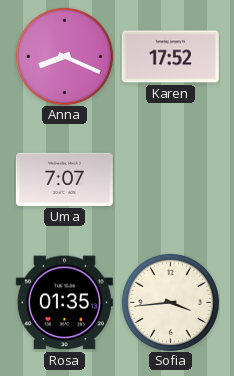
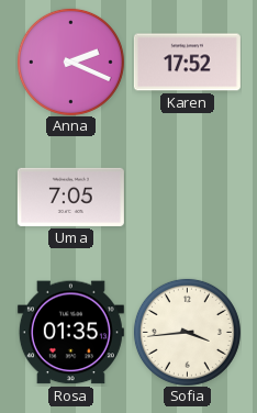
Anna: 8:19 -> 2:19
Uma: 7:07 -> 7:05
